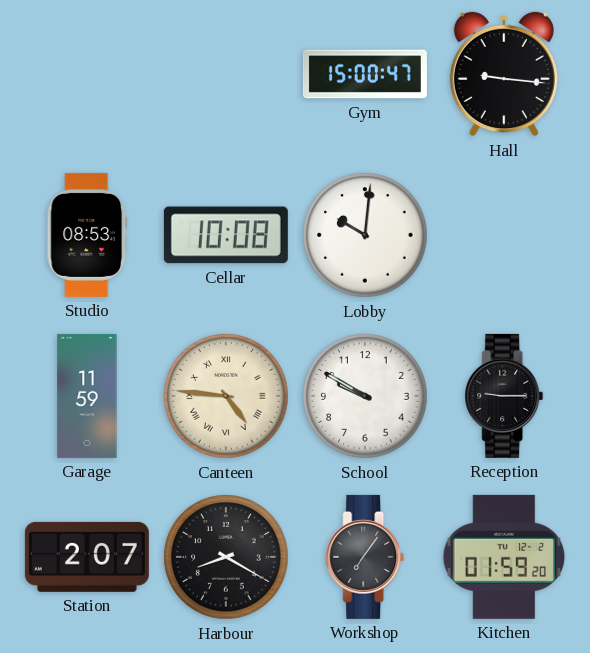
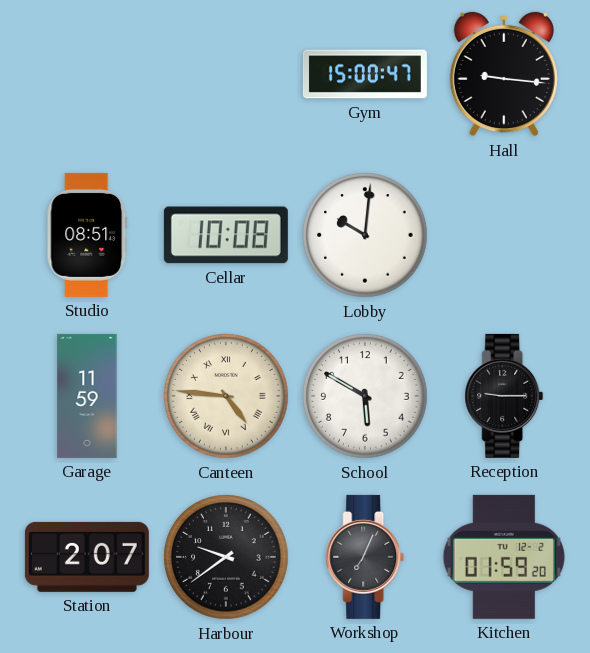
Studio: 08:53 -> 08:51
School: 9:50 -> 5:50
Harbour: 8:20 -> 9:39
Workshop: 7:06 -> 7:04
